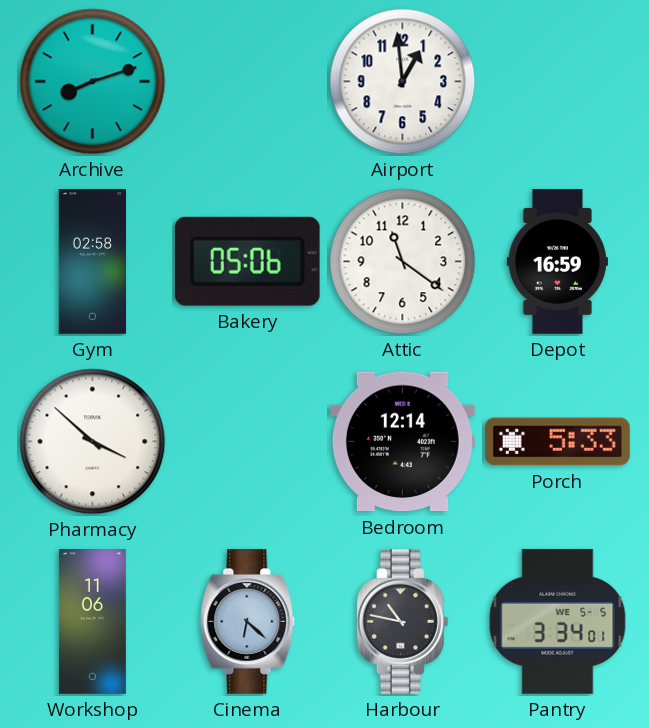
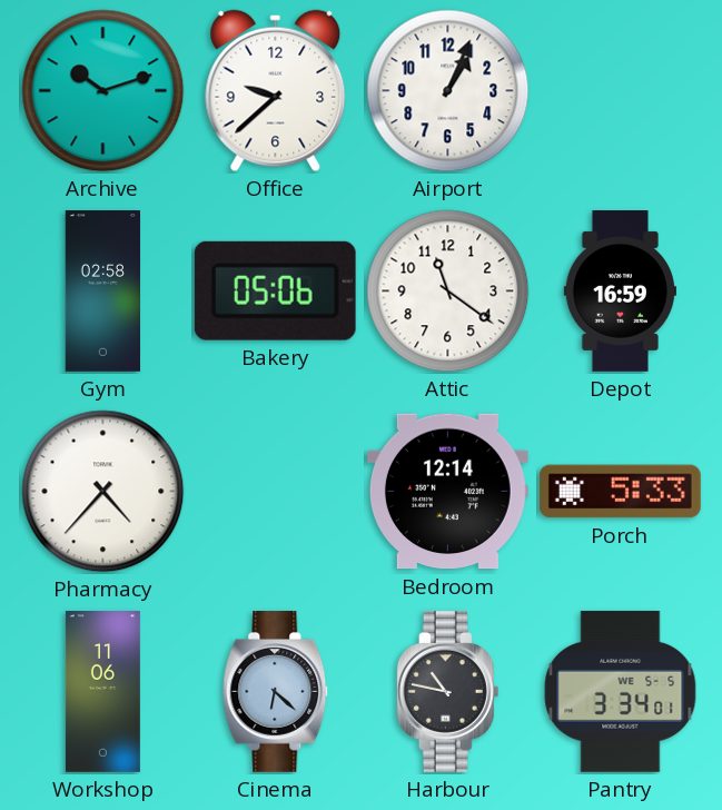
Archive: 8:12 -> 10:12
Office: none -> 9:38
Airport: 12:59 -> 1:04
Pharmacy: 3:52 -> 4:37
